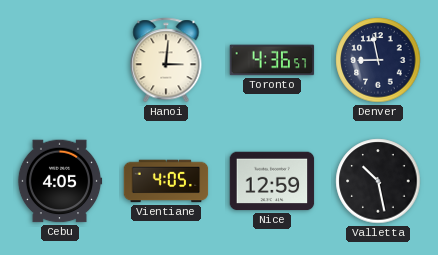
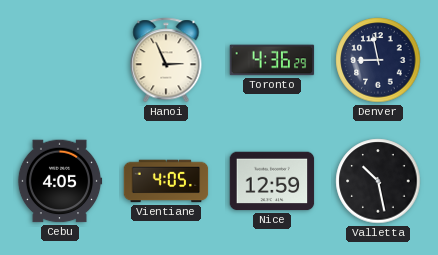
Hanoi: 3:01 -> 2:56
Toronto: 4:36:57 -> 4:36:29
